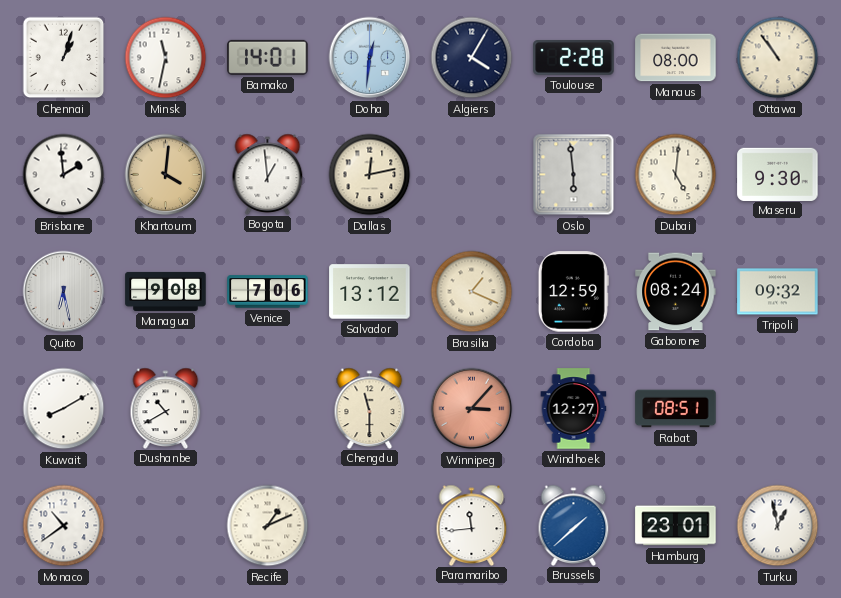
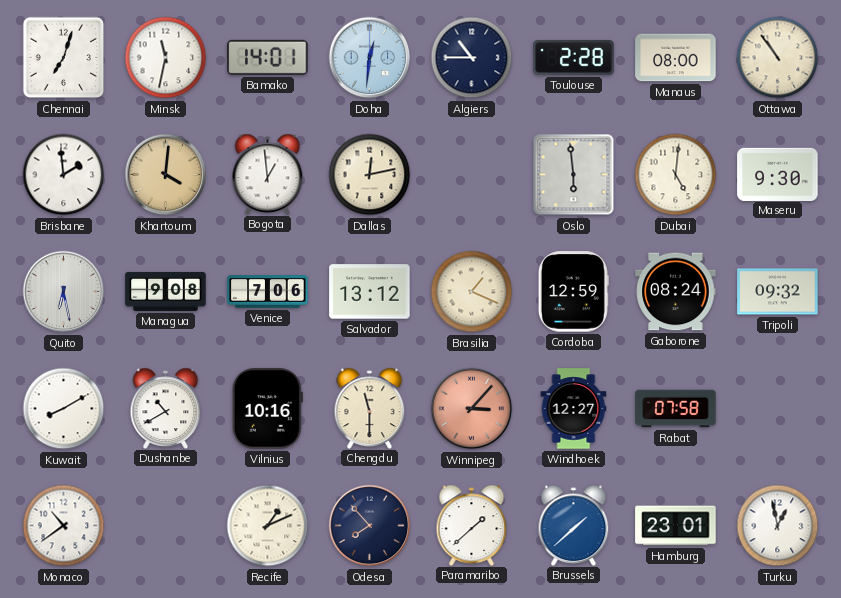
Chennai: 1:03 -> 7:03
Algiers: 4:05 -> 10:45
Vilnius: none -> 10:16
Rabat: 08:51 -> 07:58
Odesa: none -> 7:53
Paramaribo: 11:44 -> 1:38
